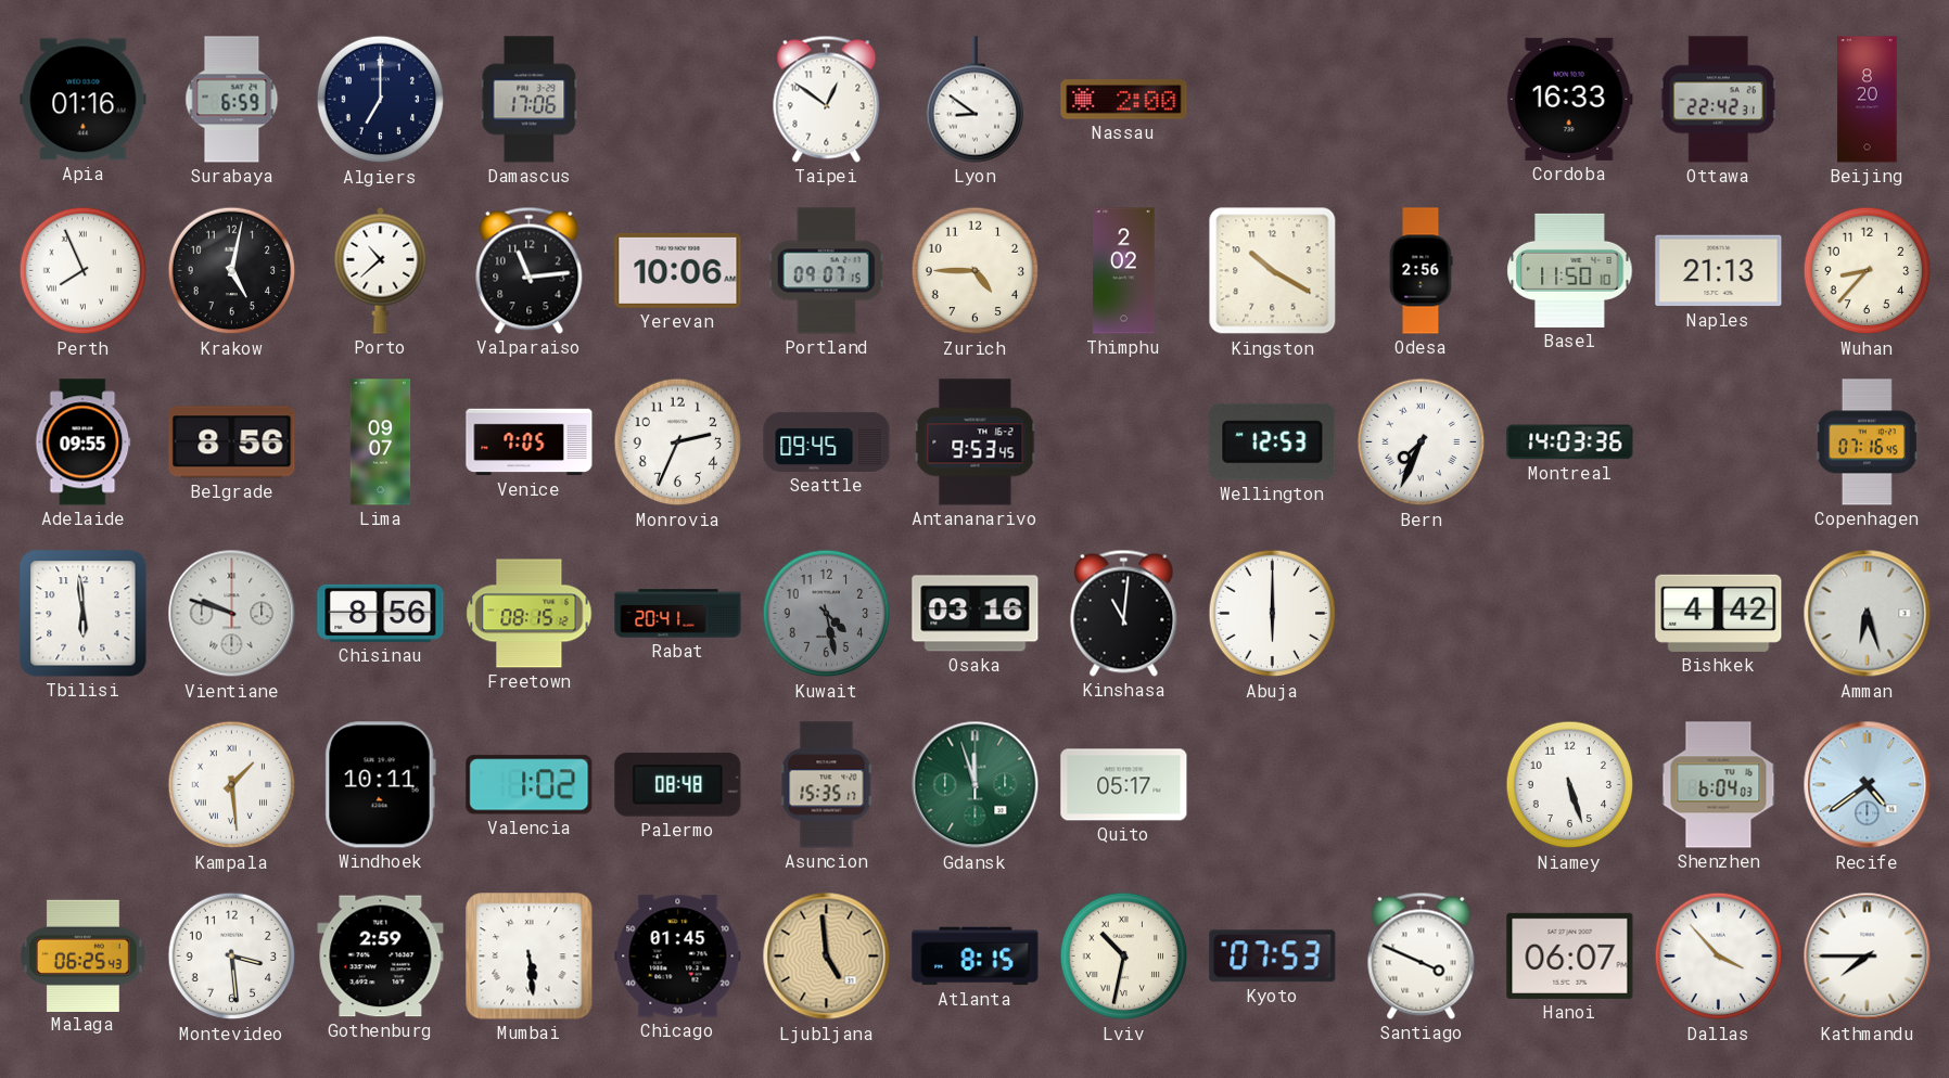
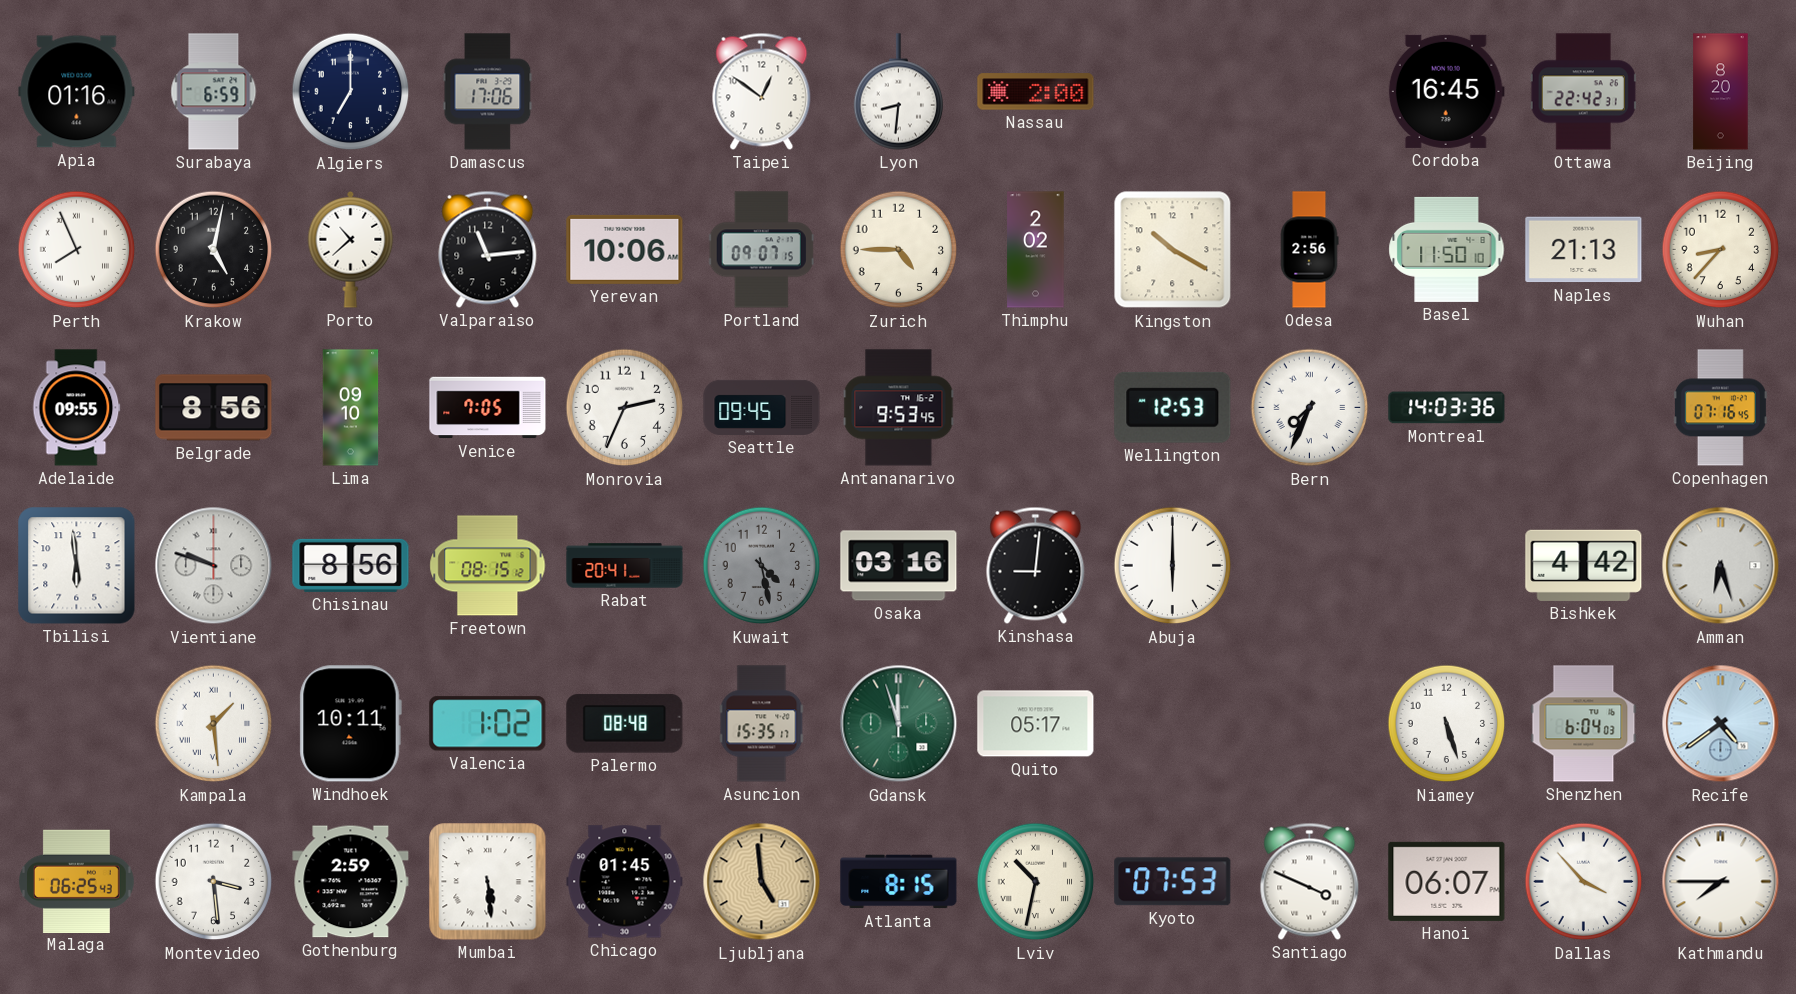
Lyon: 8:51 -> 8:31
Cordoba: 16:33 -> 16:45
Lima: 09:07 -> 09:10
Kinshasa: 11:01 -> 9:01
